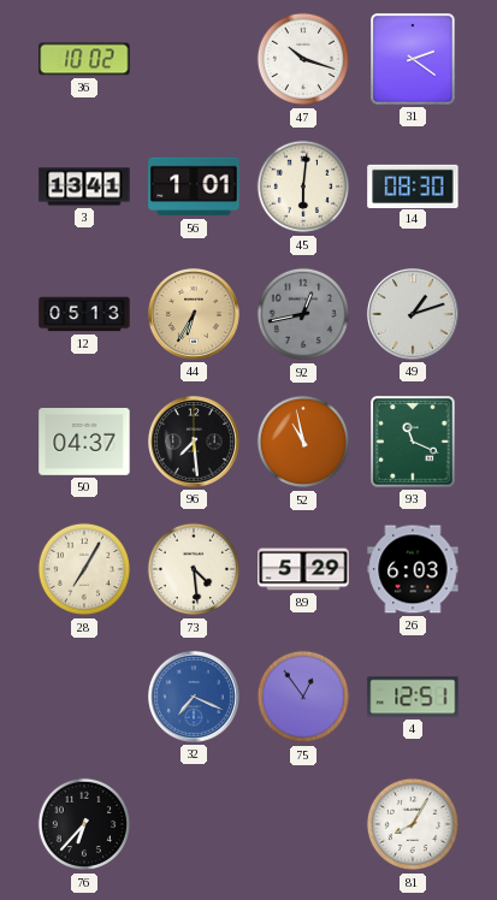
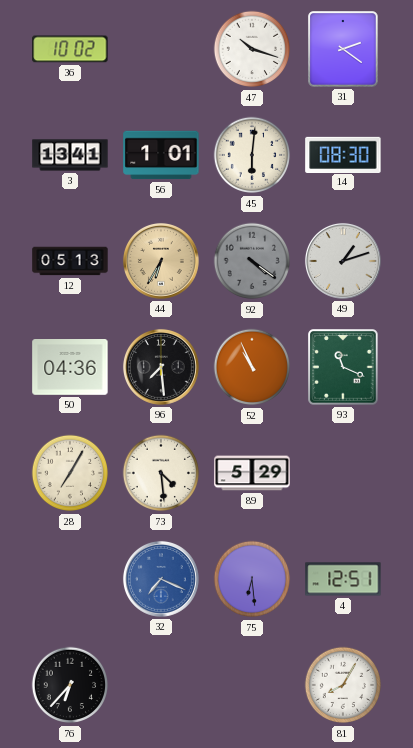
92: 12:43 -> 4:21
50: 04:37 -> 04:36
52: 10:58 -> 10:56
26: 6:03 -> none
75: 12:54 -> 6:29
